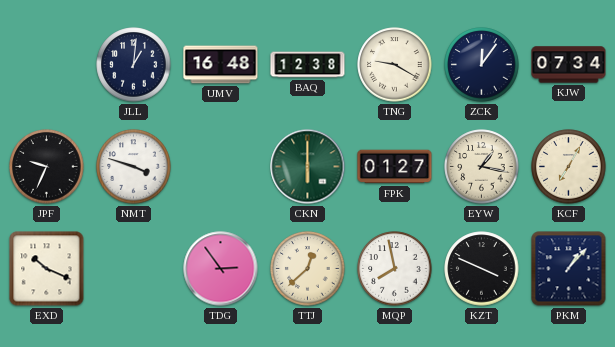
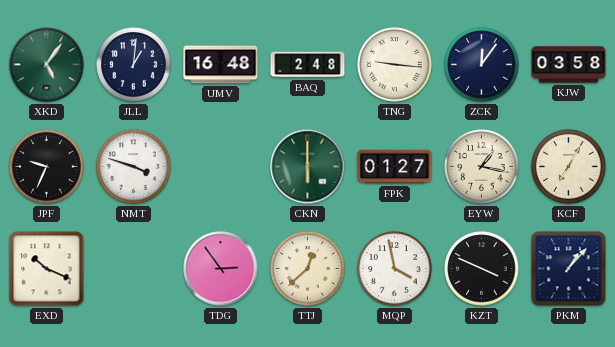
XKD: none -> 5:06
BAQ: 12:38 -> 2:48
TNG: 9:20 -> 9:16
KJW: 07:34 -> 03:58
MQP: 7:58 -> 3:58
